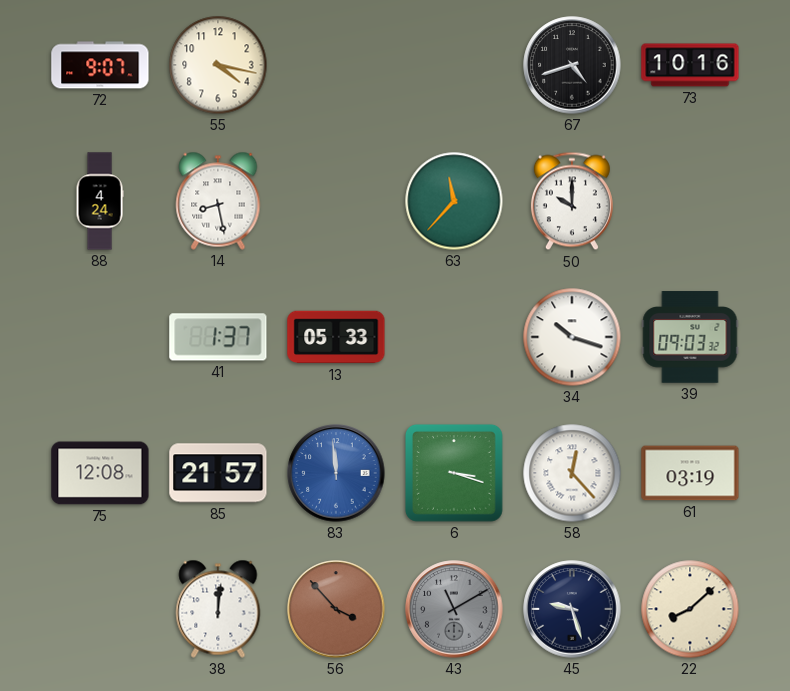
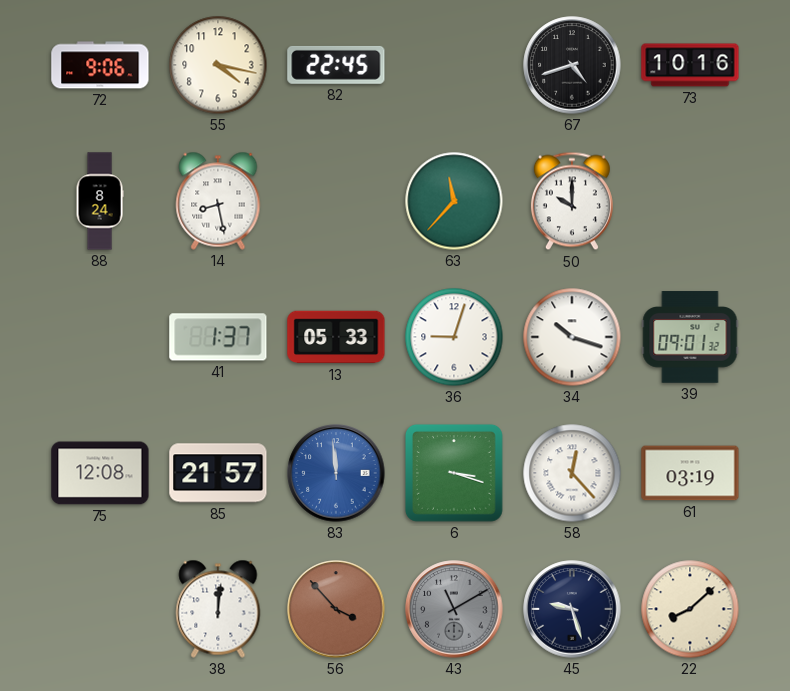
72: 9:07 -> 9:06
82: none -> 22:45
88: 4:24 -> 8:24
36: none -> 9:03
39: 09:03 -> 09:01
